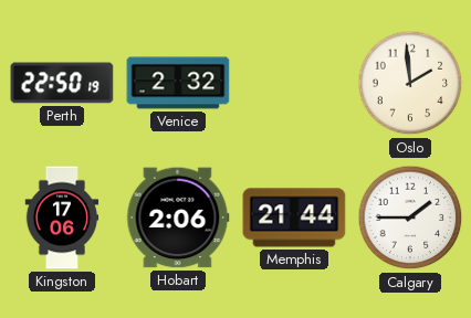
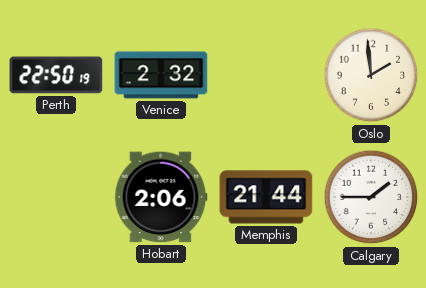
Kingston: 17:06 -> none
